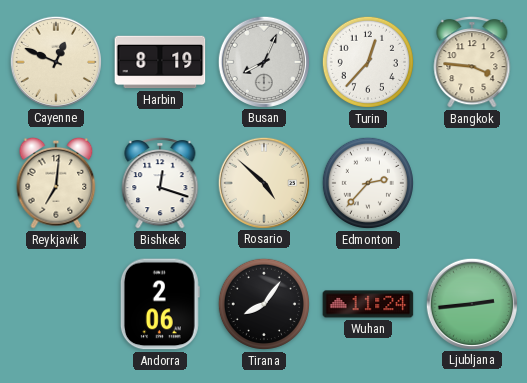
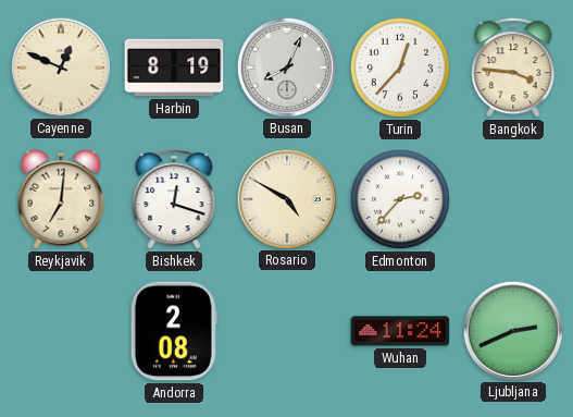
Rosario: 4:52 -> 4:50
Andorra: 2:06 -> 2:08
Tirana: 8:06 -> none
Ljubljana: 2:44 -> 2:41
